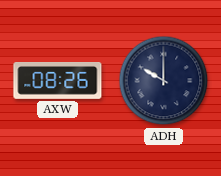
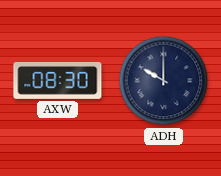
AXW: 08:26 -> 08:30
